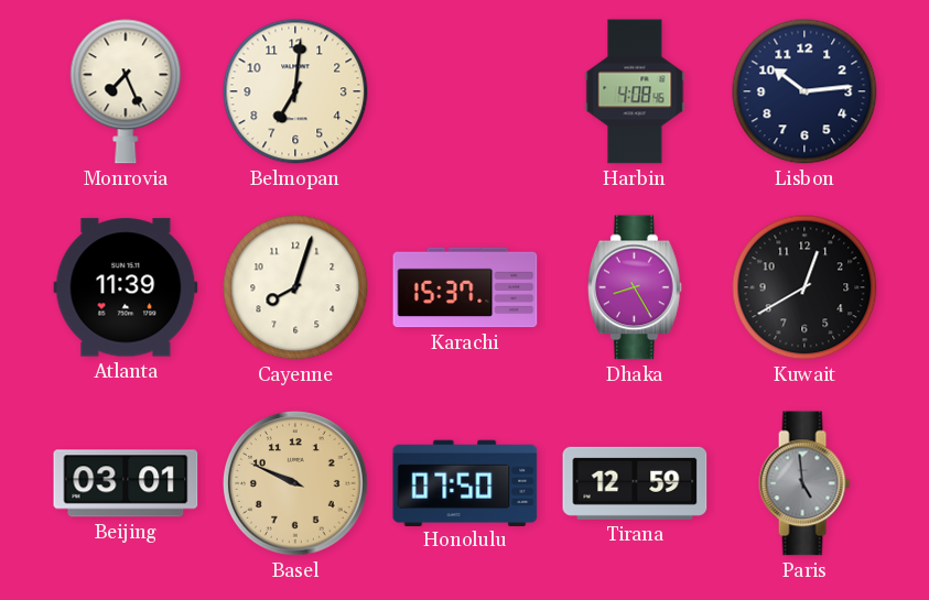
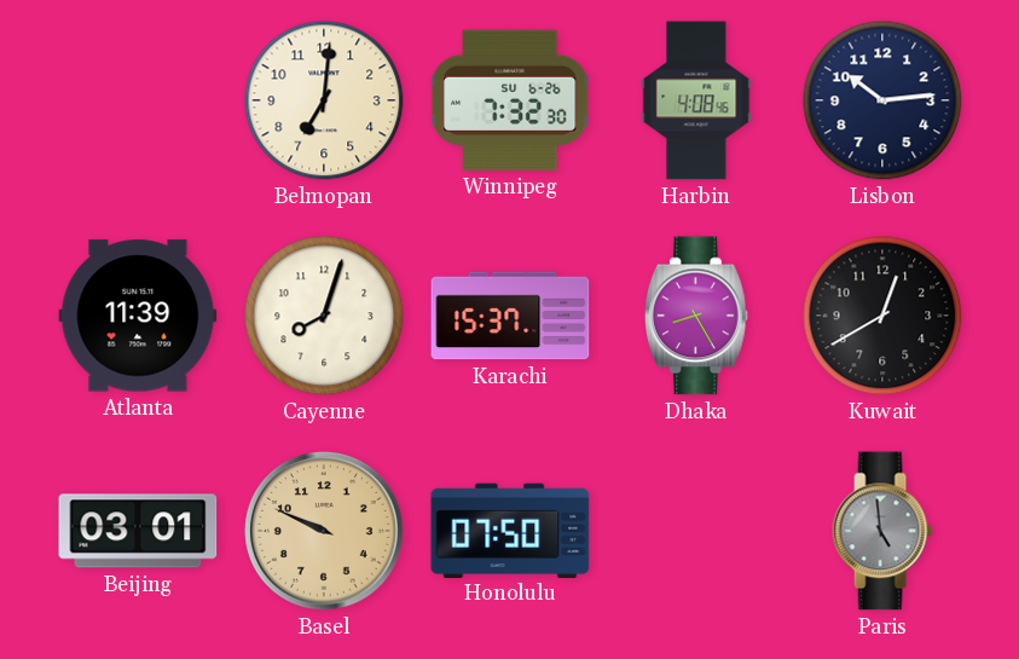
Monrovia: 7:26 -> none
Winnipeg: none -> 7:32
Tirana: 12:59 -> none
